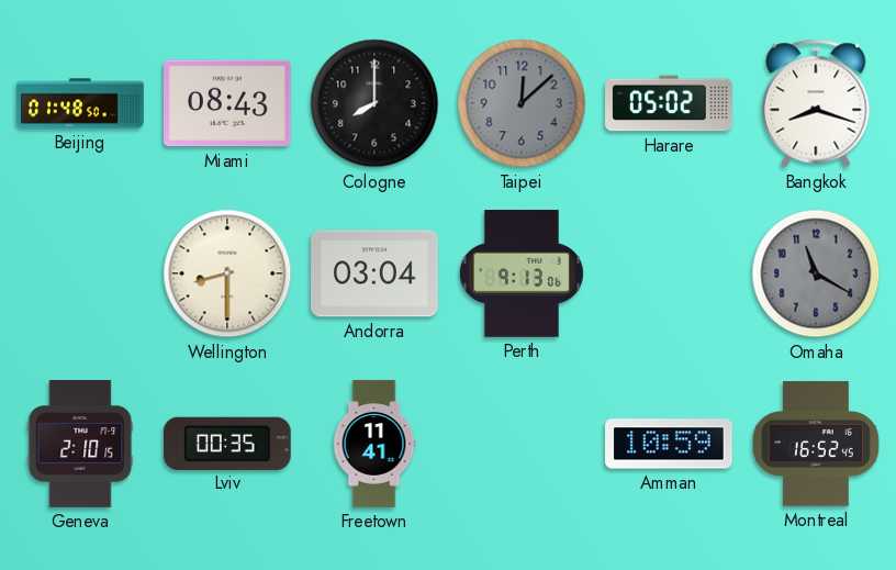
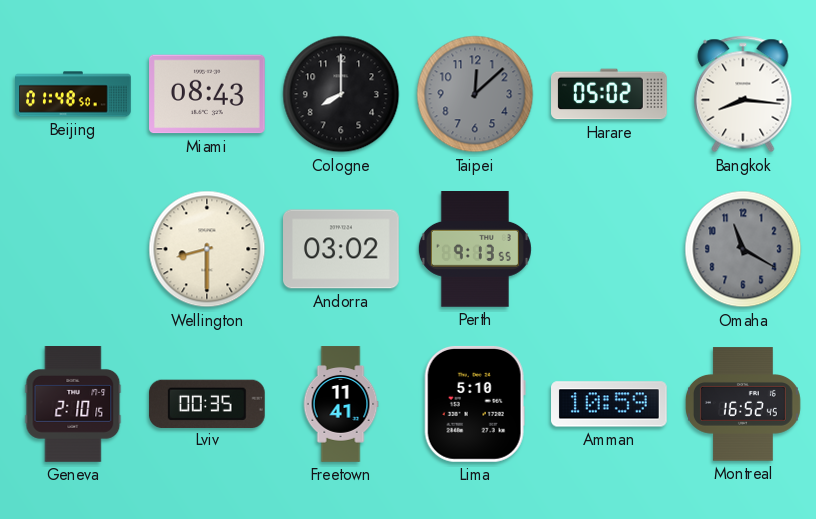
Bangkok: 8:18 -> 8:16
Andorra: 03:04 -> 03:02
Perth: 9:13:06 -> 9:13:55
Lima: none -> 5:10
